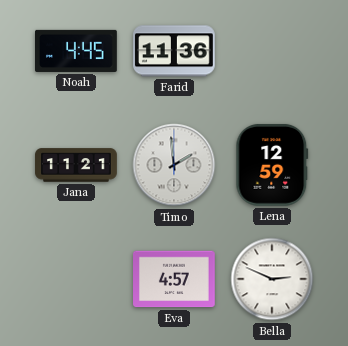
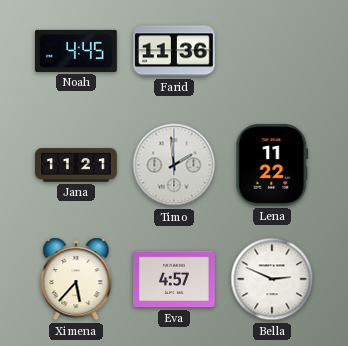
Lena: 12:59 -> 11:22
Ximena: none -> 5:37
